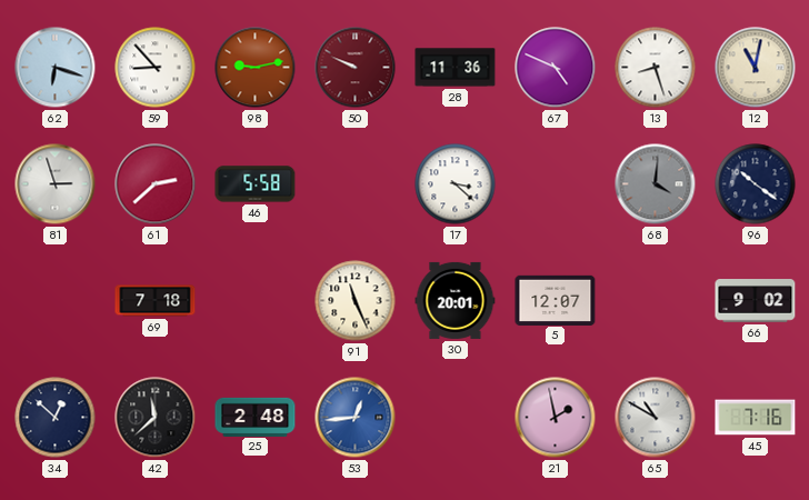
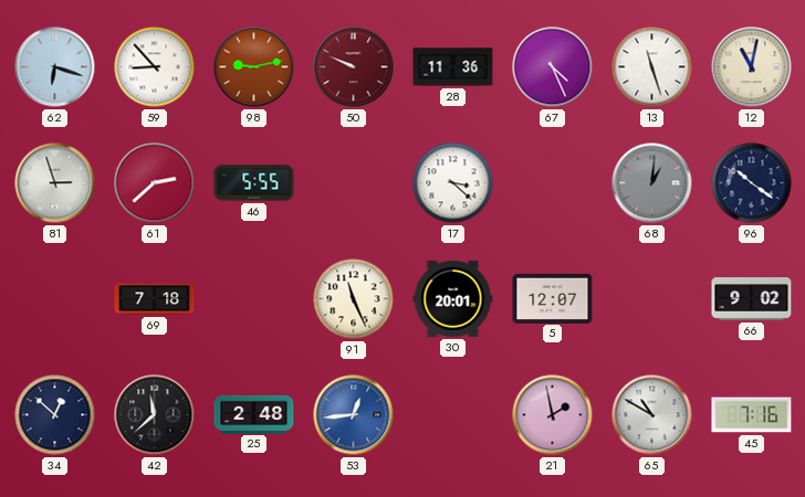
67: 4:49 -> 4:26
13: 8:27 -> 11:27
46: 5:58 -> 5:55
68: 4:01 -> 1:01
